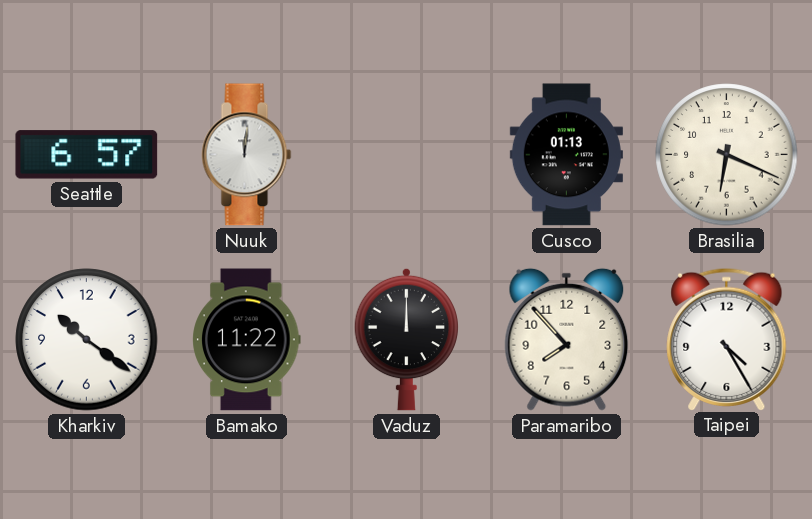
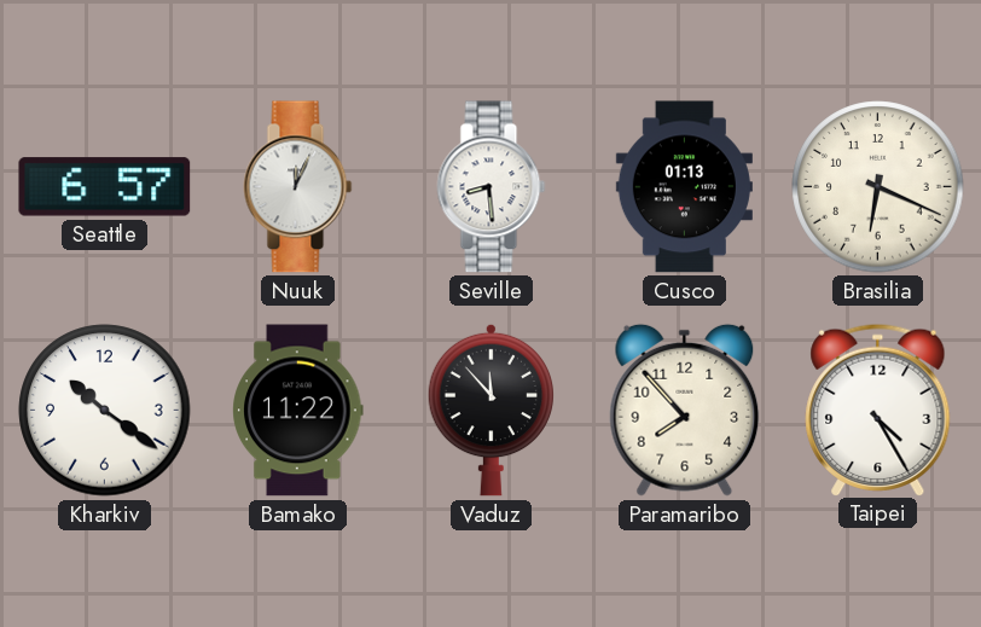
Nuuk: 12:01 -> 12:04
Seville: none -> 8:29
Vaduz: 12:00 -> 11:53
